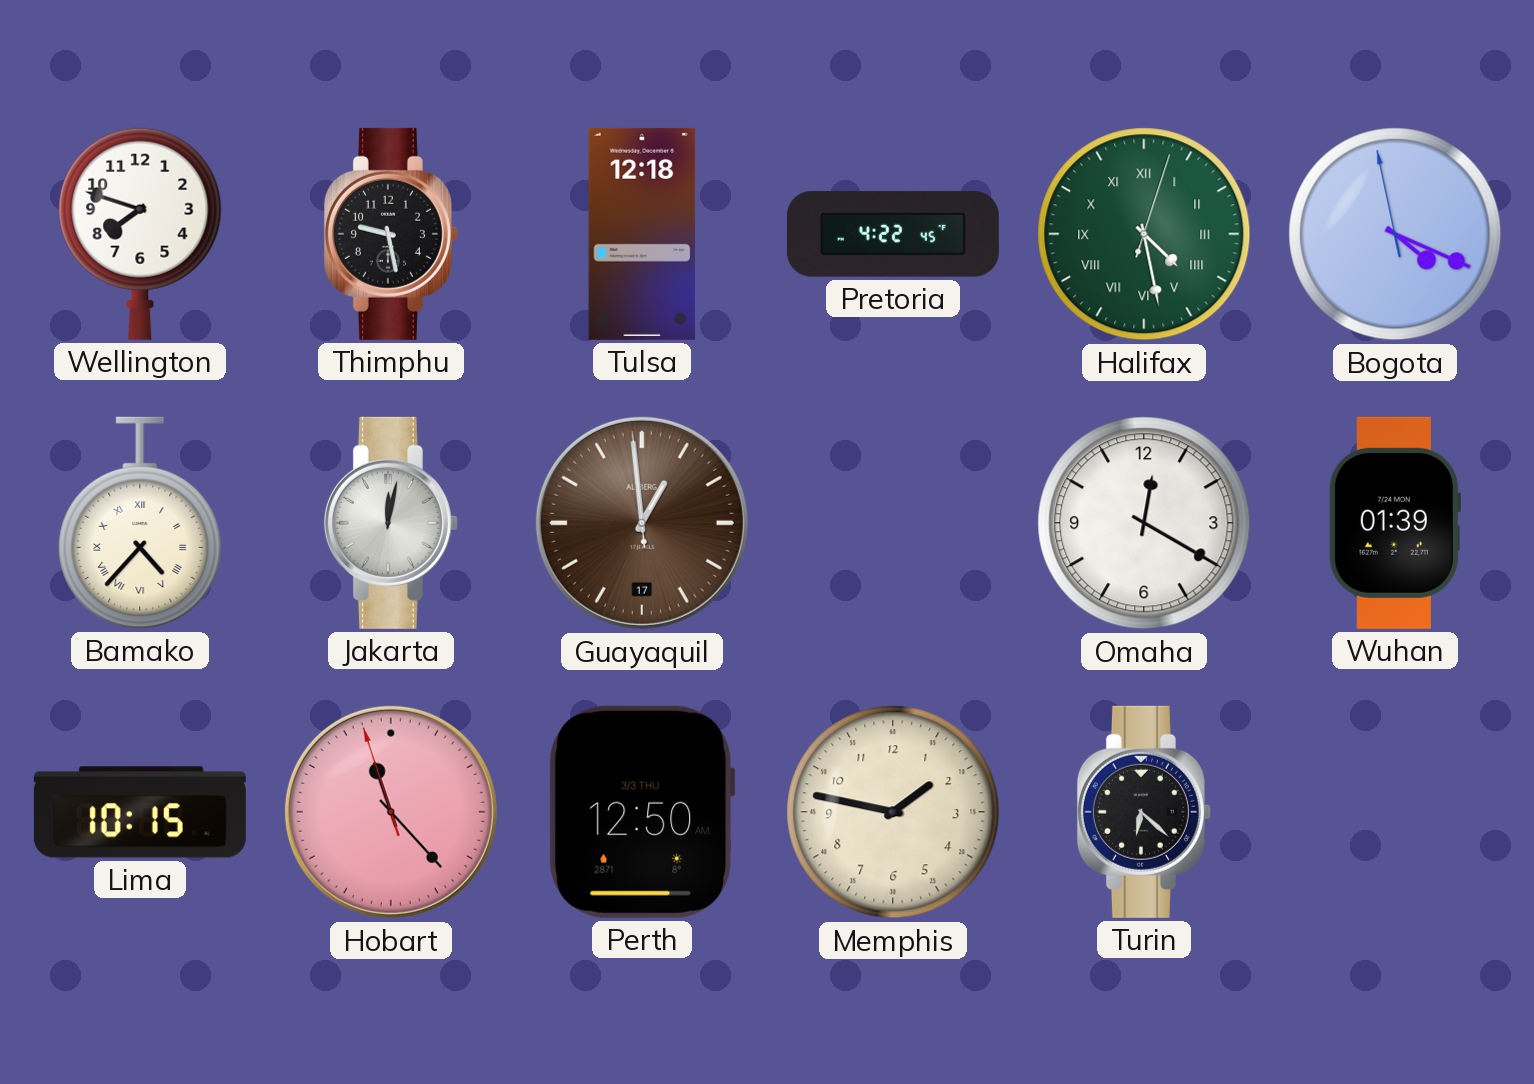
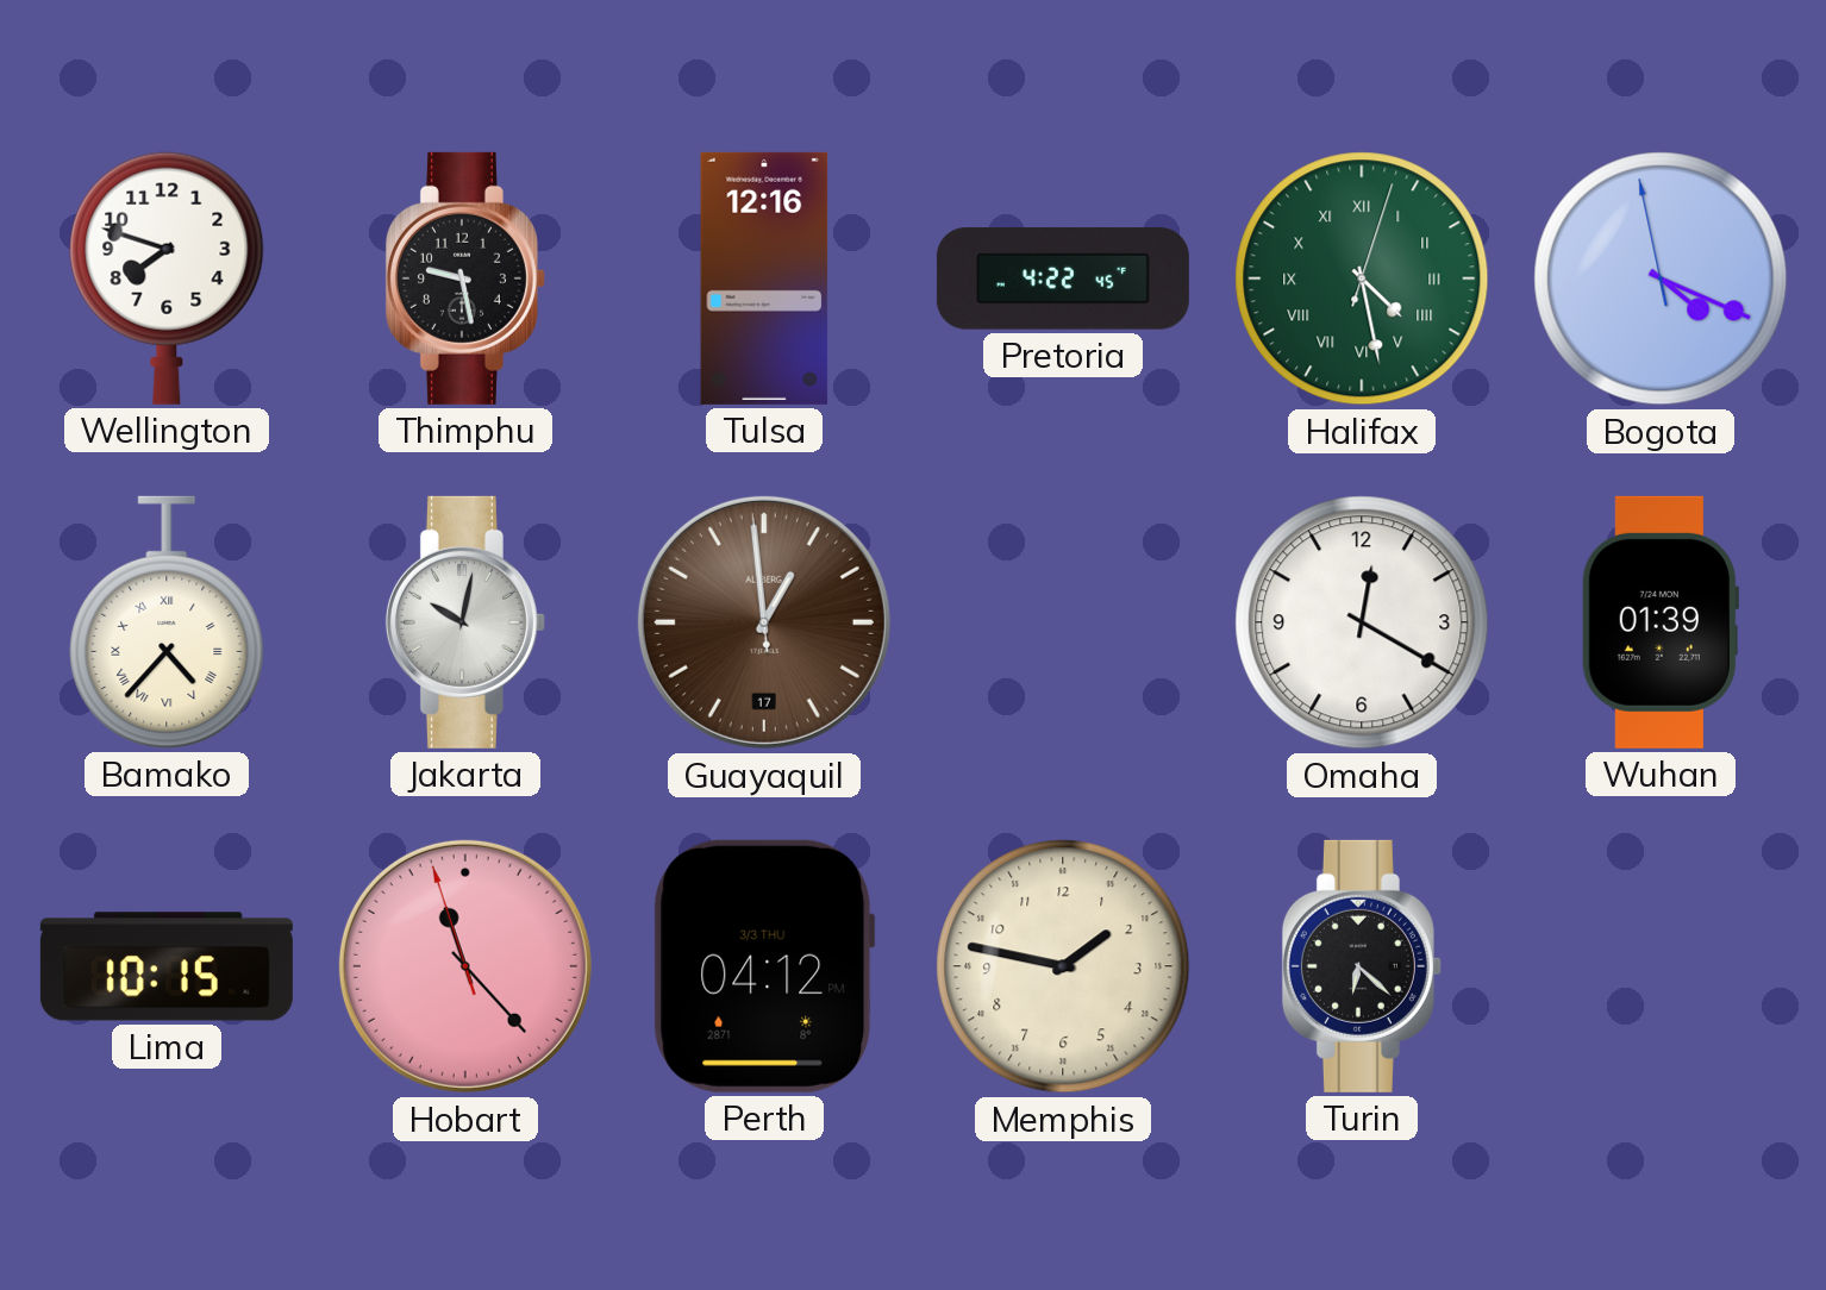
Tulsa: 12:18 -> 12:16
Jakarta: 12:02 -> 10:02
Perth: 12:50 -> 04:12
